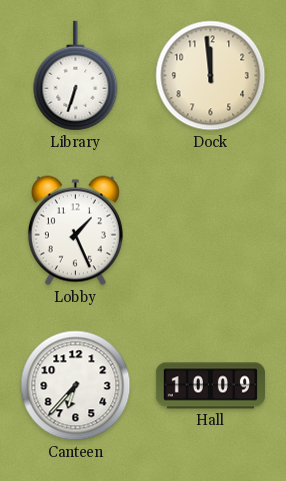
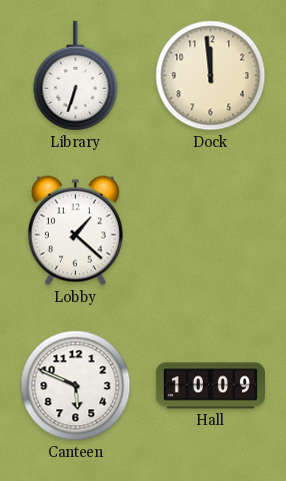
Lobby: 1:26 -> 1:22
Canteen: 6:37 -> 5:49
